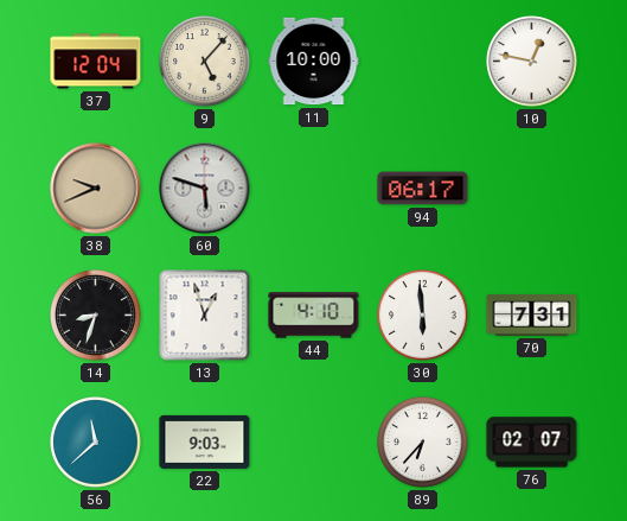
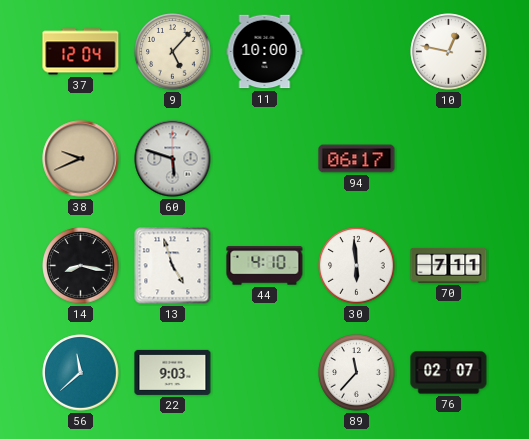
14: 8:33 -> 8:17
13: 12:57 -> 4:57
70: 7:31 -> 7:11
89: 6:37 -> 11:37
